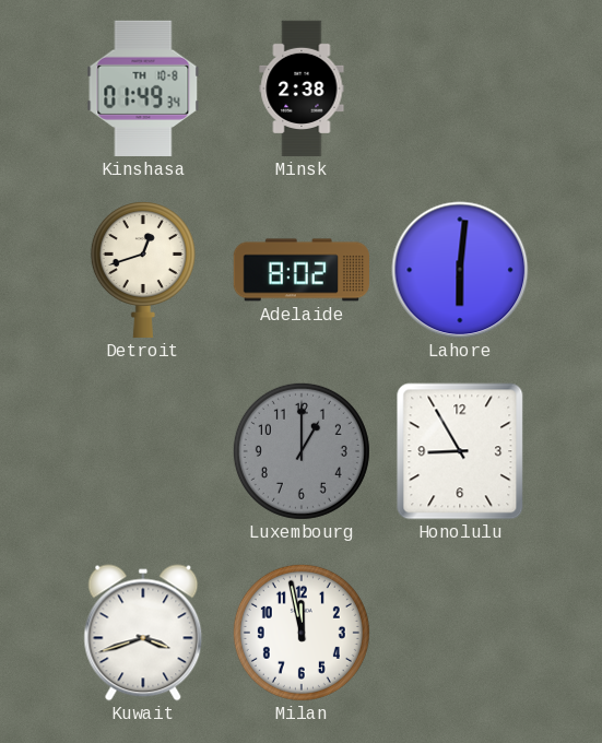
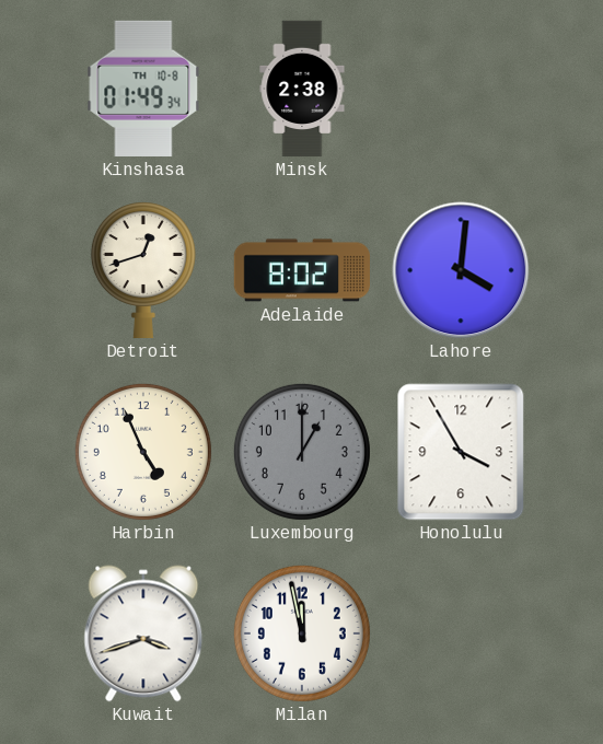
Lahore: 6:01 -> 4:01
Harbin: none -> 4:56
Honolulu: 8:55 -> 3:55
